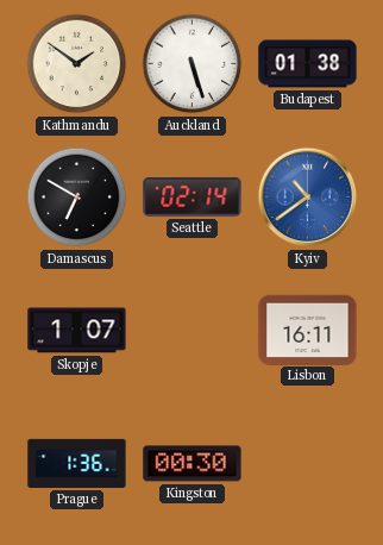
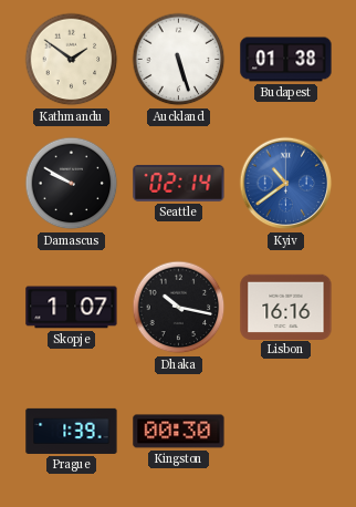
Damascus: 6:50 -> 9:50
Dhaka: none -> 10:17
Lisbon: 16:11 -> 16:16
Prague: 1:36 -> 1:39
